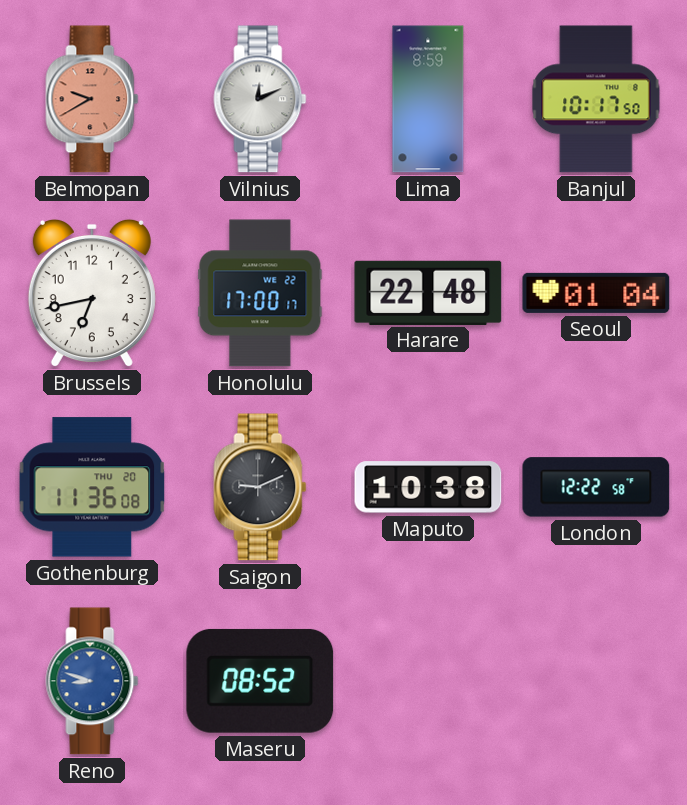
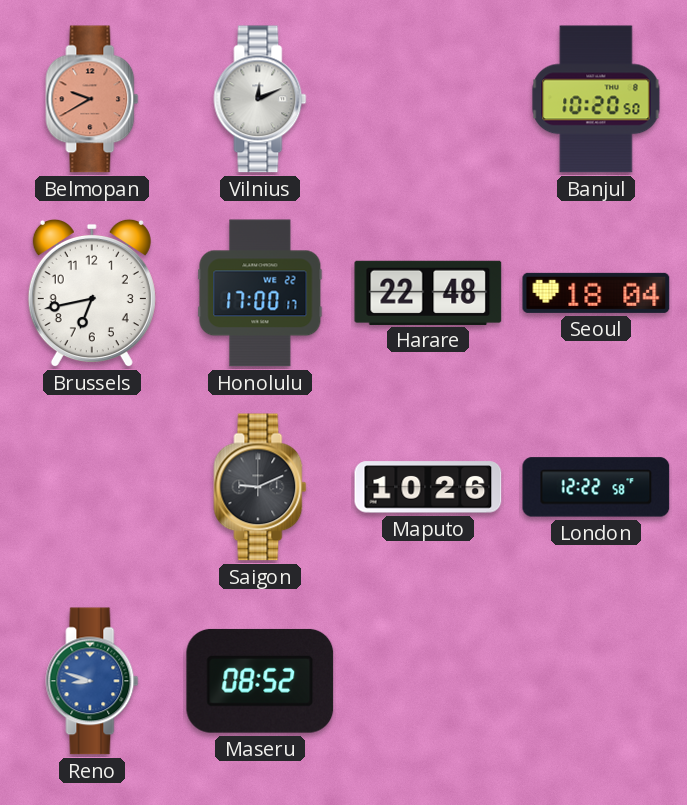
Lima: 8:59 -> none
Banjul: 10:17 -> 10:20
Seoul: 01:04 -> 18:04
Gothenburg: 11:36 -> none
Maputo: 10:38 -> 10:26
